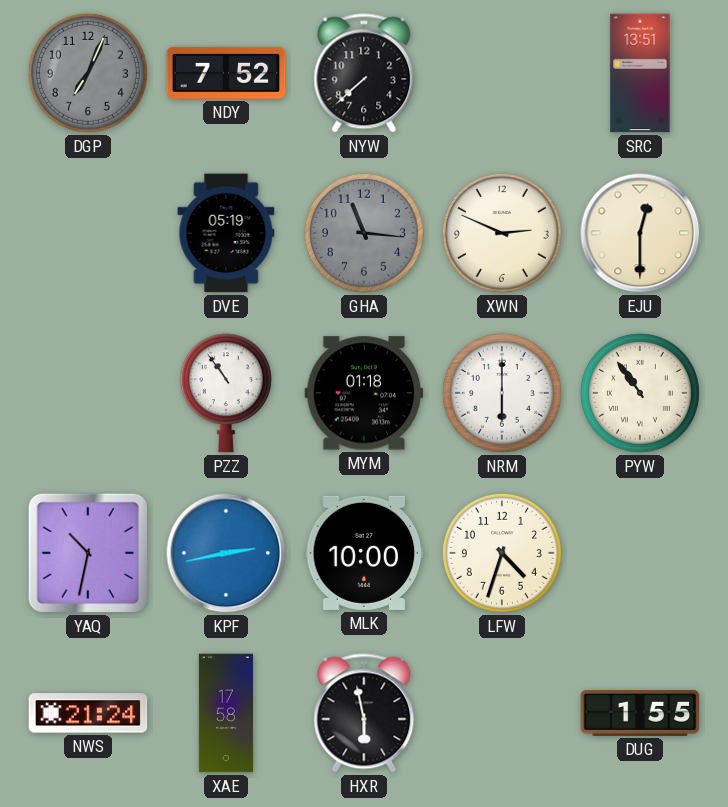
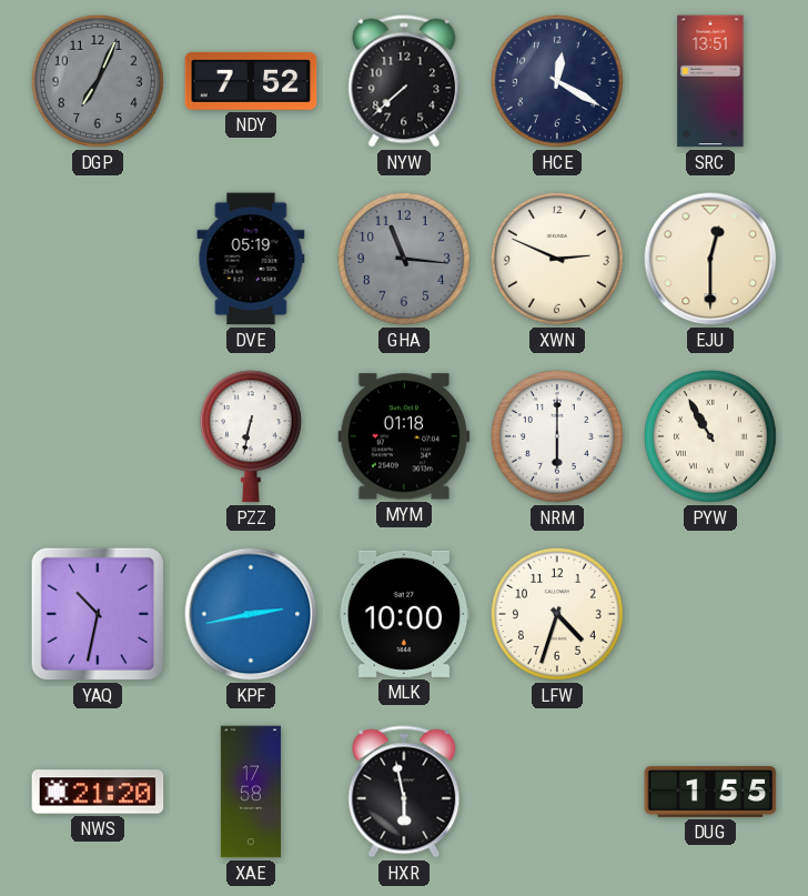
HCE: none -> 12:20
PZZ: 10:54 -> 6:32
PYW: 10:54 -> 10:55
NWS: 21:24 -> 21:20
